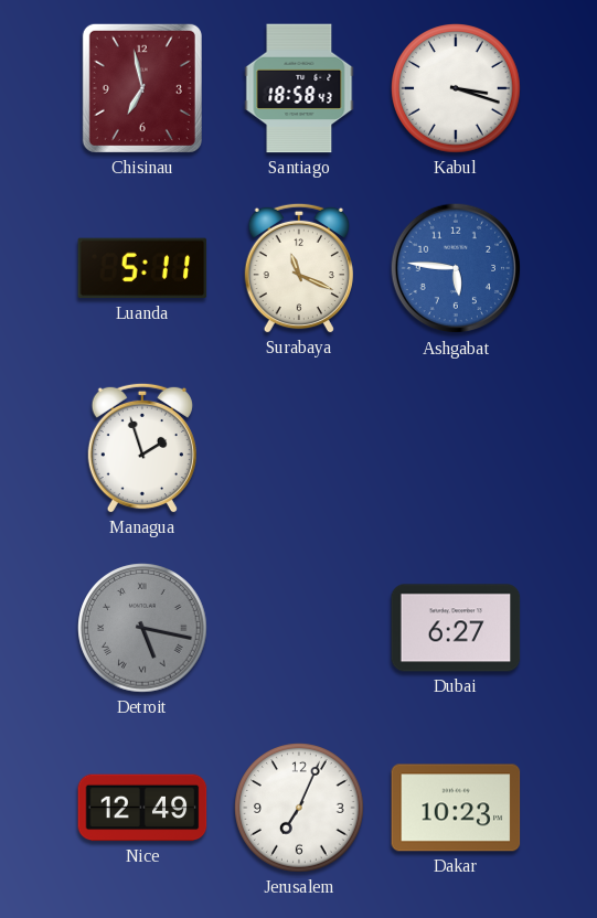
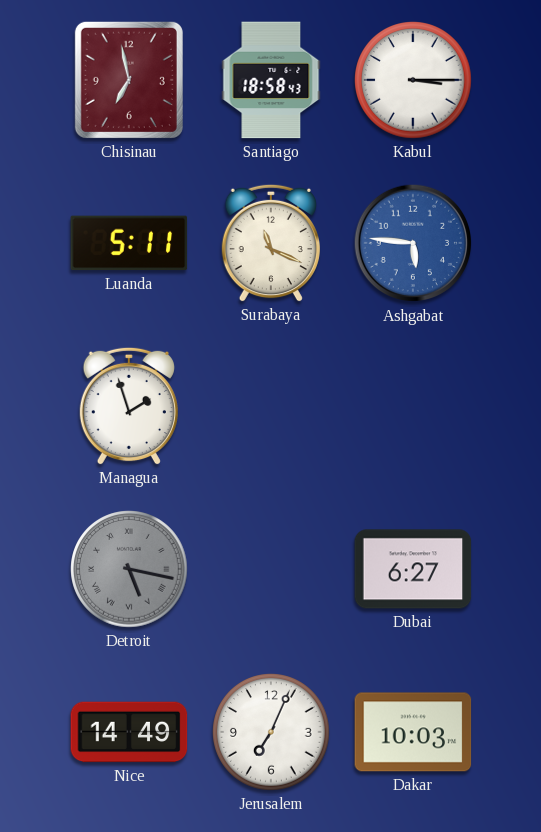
Kabul: 3:18 -> 3:15
Nice: 12:49 -> 14:49
Dakar: 10:23 -> 10:03
